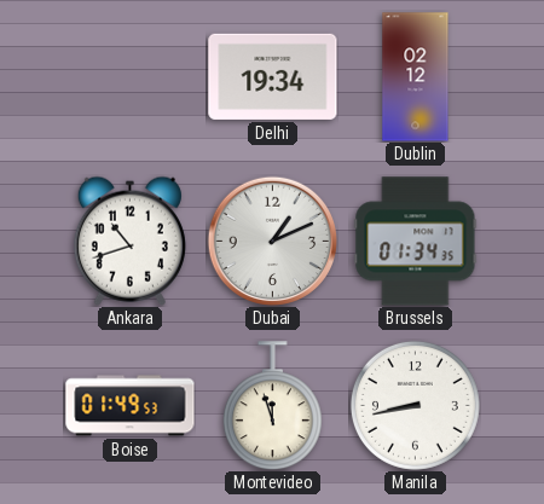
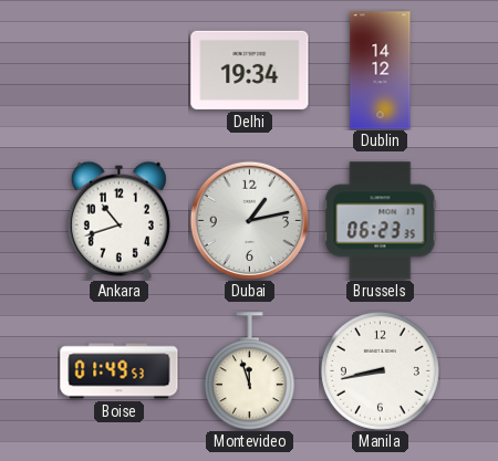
Dublin: 02:12 -> 14:12
Dubai: 1:11 -> 1:13
Brussels: 01:34 -> 06:23
